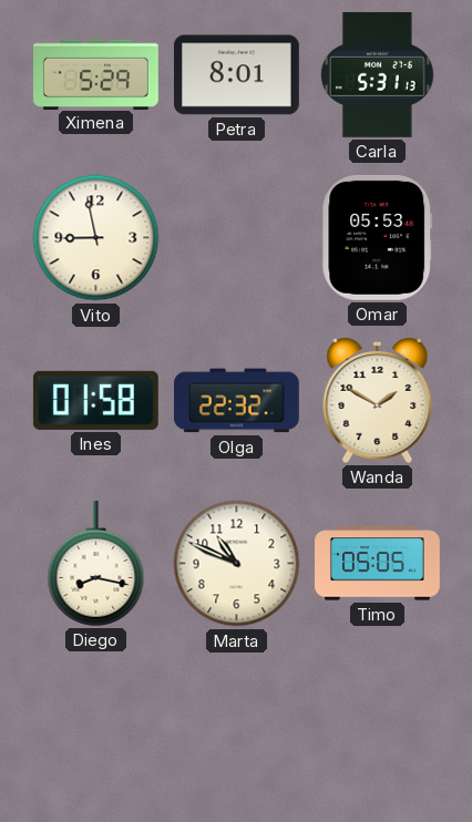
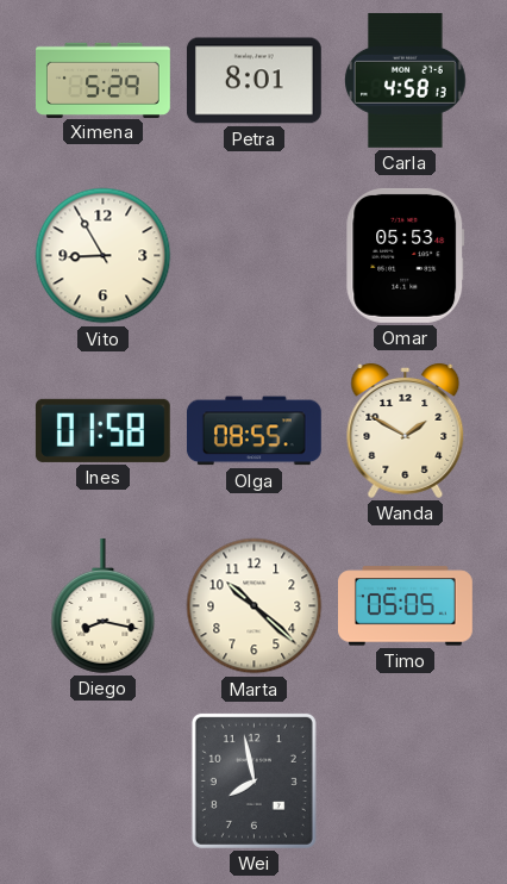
Carla: 5:31 -> 4:58
Vito: 8:58 -> 8:55
Olga: 22:32 -> 08:55
Marta: 10:49 -> 10:22
Wei: none -> 7:58
